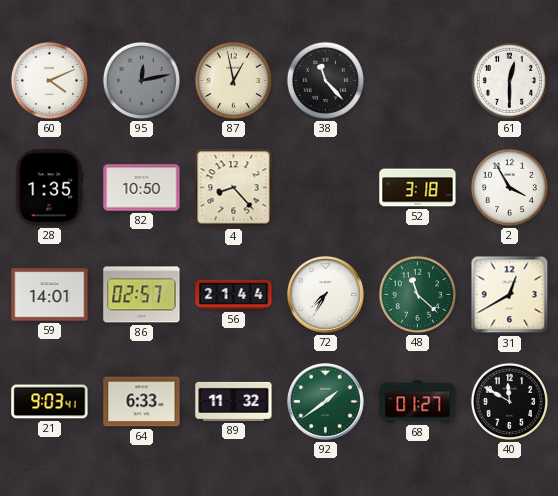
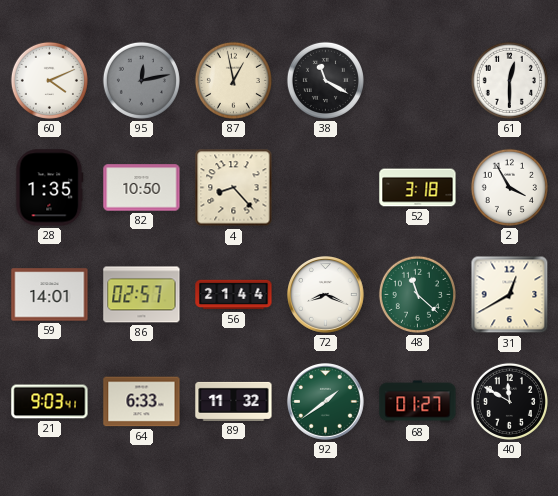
38: 11:23 -> 11:20
72: 7:35 -> 8:19
